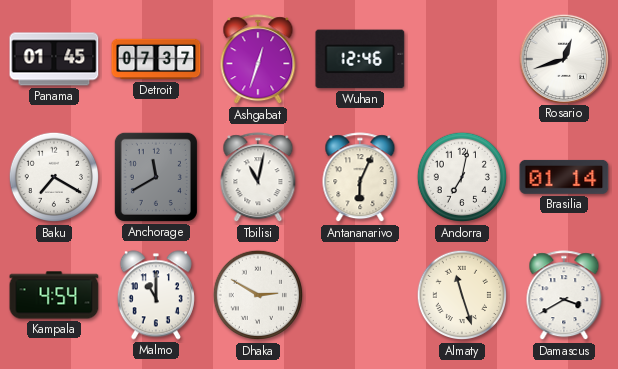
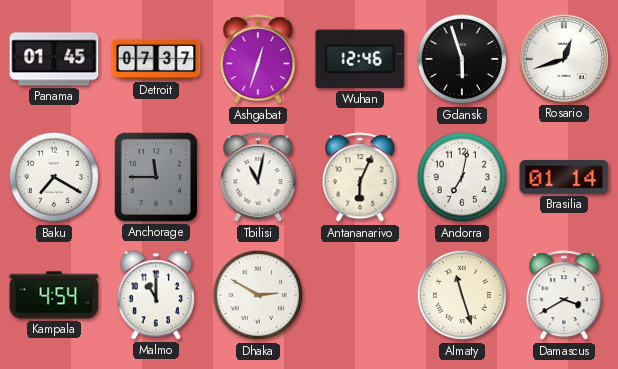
Gdansk: none -> 5:57
Anchorage: 11:40 -> 11:45
